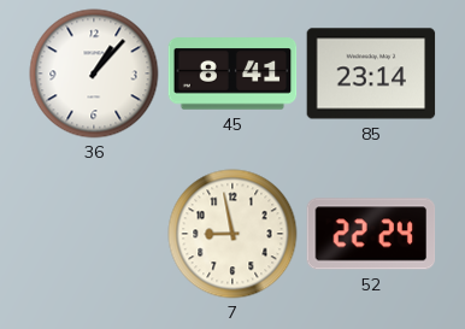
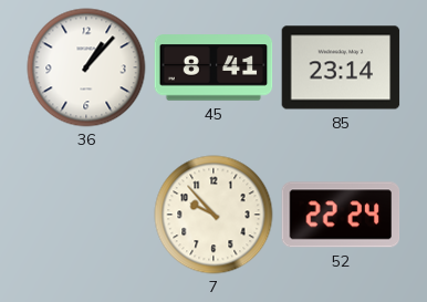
7: 8:58 -> 9:53
